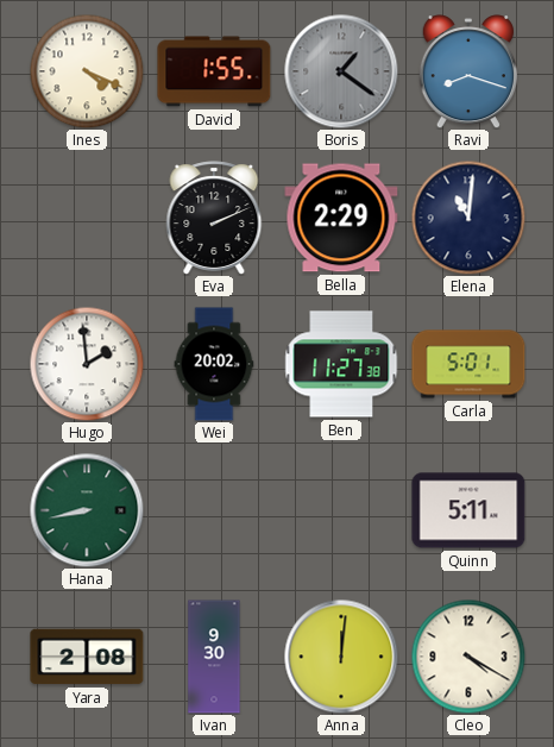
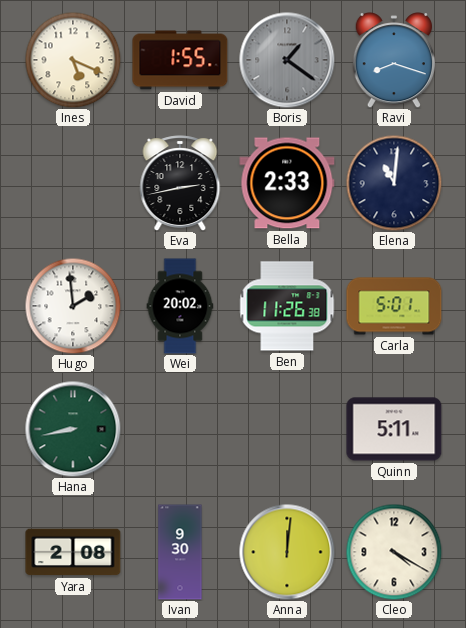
Ines: 4:19 -> 5:19
Eva: 2:11 -> 2:43
Bella: 2:29 -> 2:33
Ben: 11:27 -> 11:26
